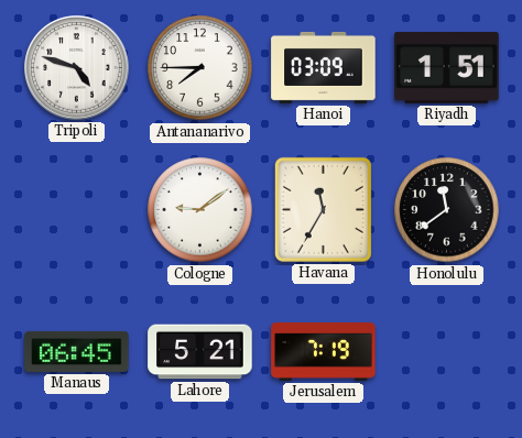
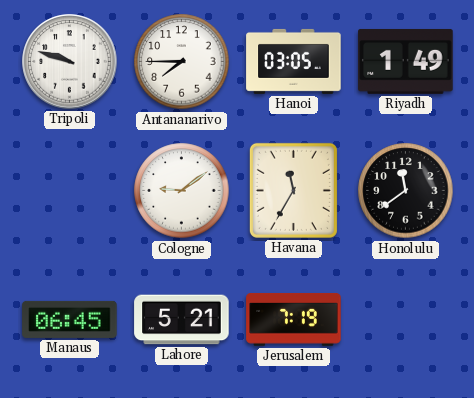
Tripoli: 4:48 -> 9:48
Hanoi: 03:09 -> 03:05
Riyadh: 1:51 -> 1:49
